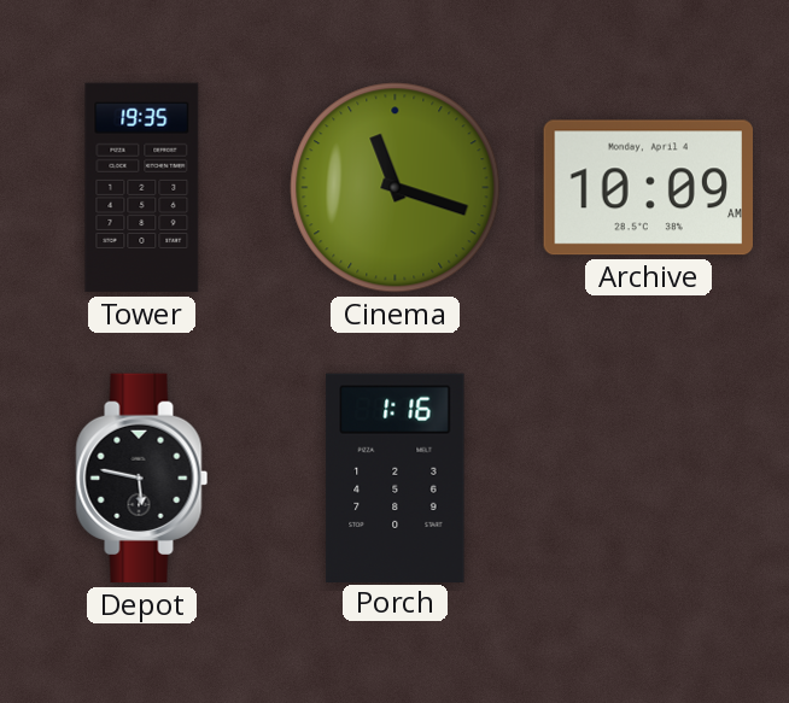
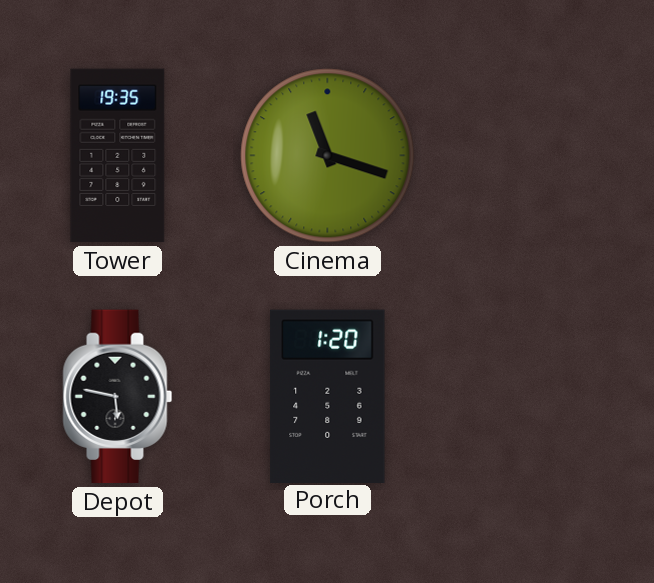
Archive: 10:09 -> none
Porch: 1:16 -> 1:20
